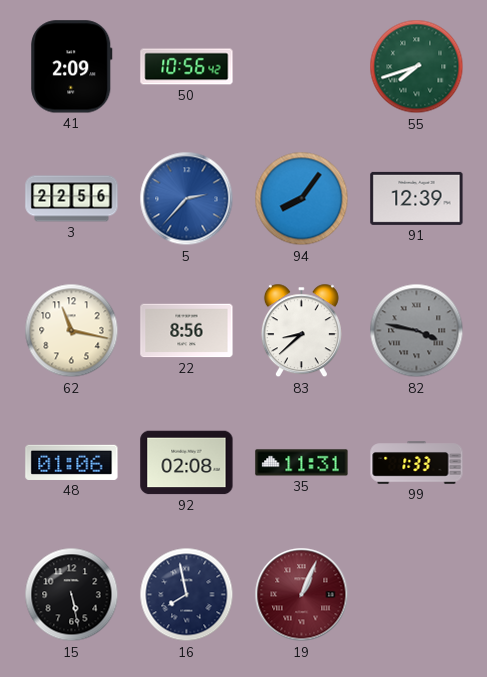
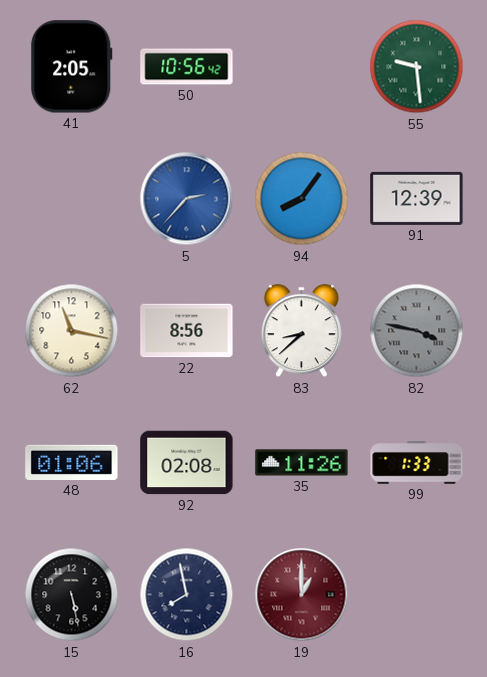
41: 2:09 -> 2:05
55: 7:42 -> 9:29
3: 22:56 -> none
35: 11:31 -> 11:26
19: 1:04 -> 1:00
